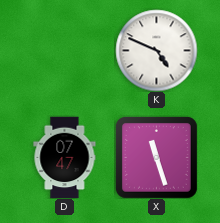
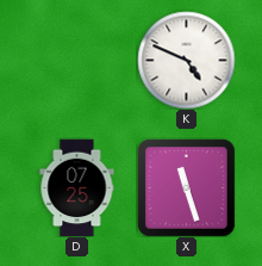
D: 07:47 -> 07:25
